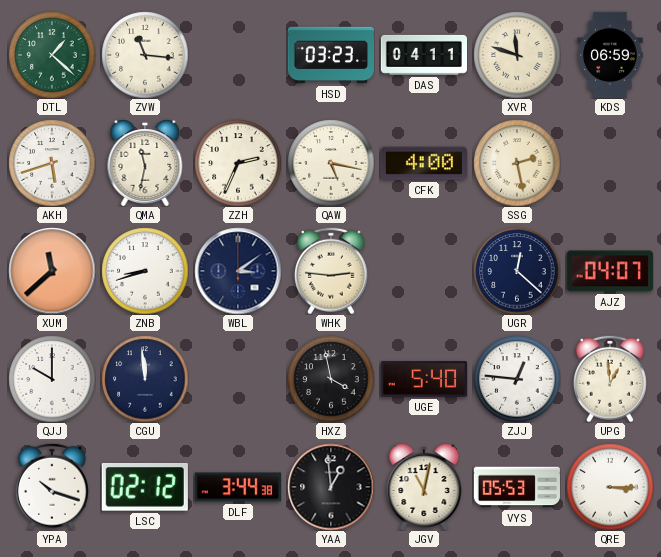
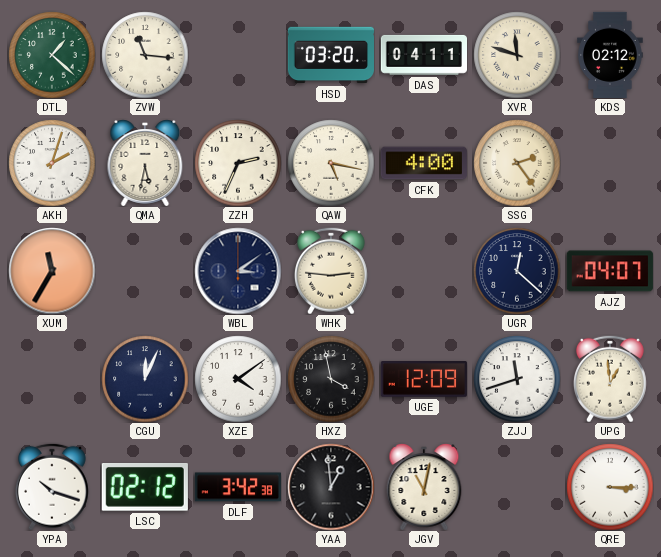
HSD: 03:23 -> 03:20
KDS: 06:59 -> 02:12
AKH: 5:42 -> 2:03
QMA: 11:32 -> 5:32
SSG: 2:28 -> 2:24
XUM: 11:38 -> 11:35
ZNB: 8:42 -> none
QJJ: 10:00 -> none
CGU: 11:59 -> 12:04
XZE: none -> 4:09
UGE: 5:40 -> 12:09
ZJJ: 12:46 -> 11:42
DLF: 3:44 -> 3:42
VYS: 05:53 -> none
